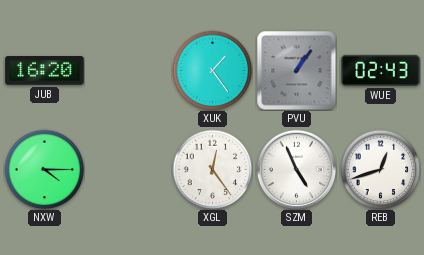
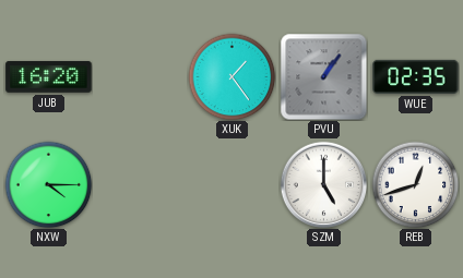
WUE: 02:43 -> 02:35
XGL: 12:24 -> none
SZM: 4:56 -> 5:00
